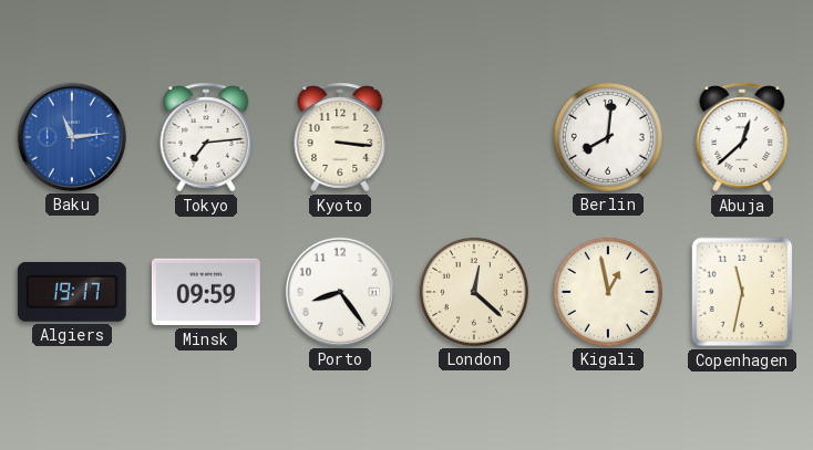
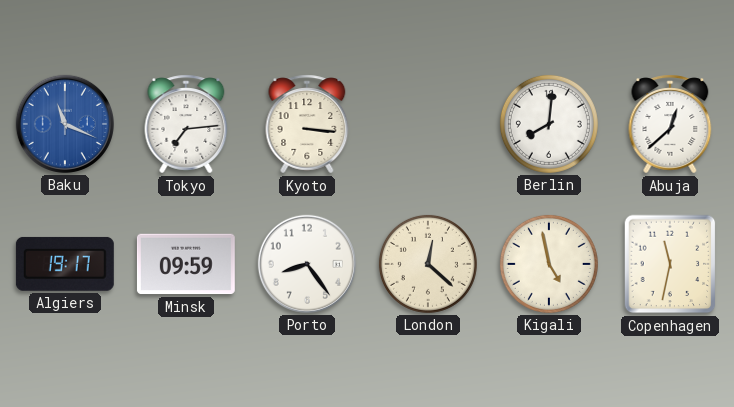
Baku: 11:14 -> 11:19
Kigali: 12:58 -> 4:58
